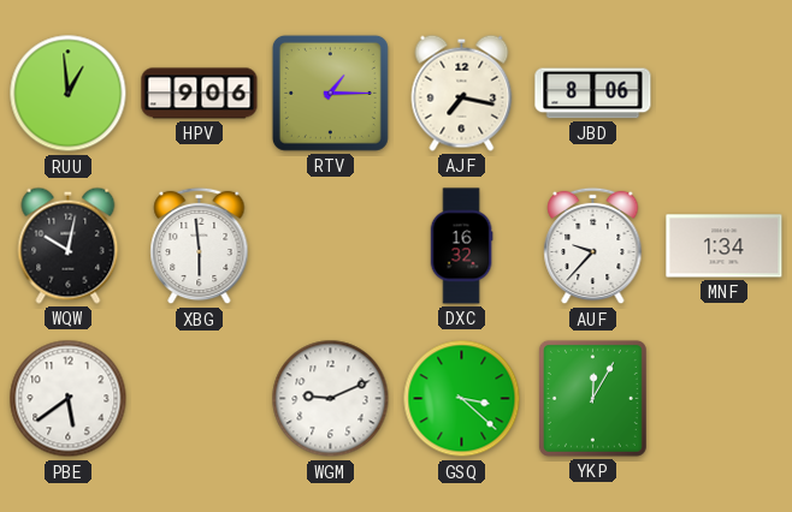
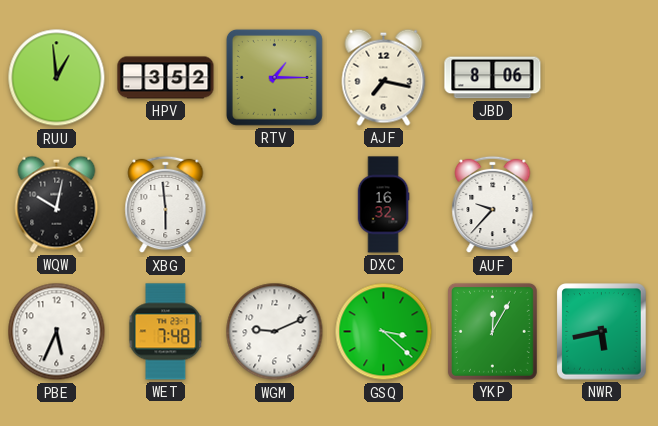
HPV: 9:06 -> 3:52
MNF: 1:34 -> none
PBE: 5:39 -> 5:34
WET: none -> 7:48
NWR: none -> 5:43
